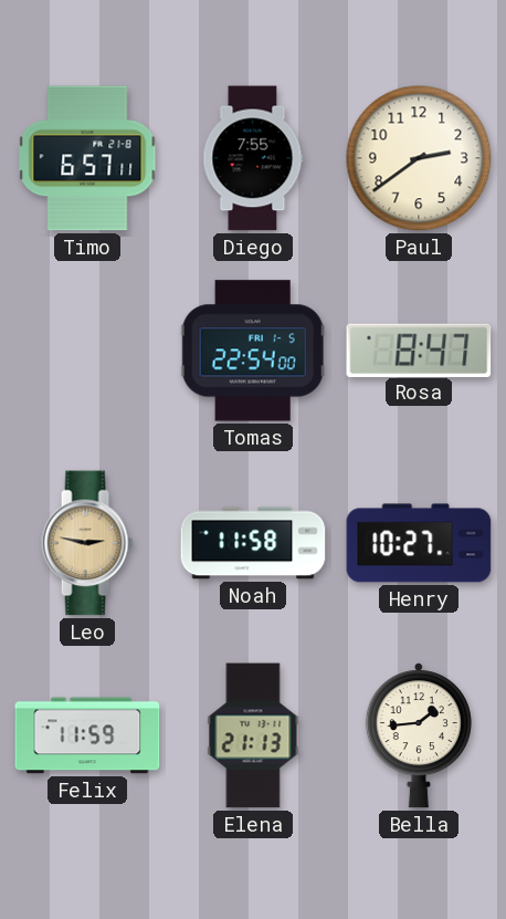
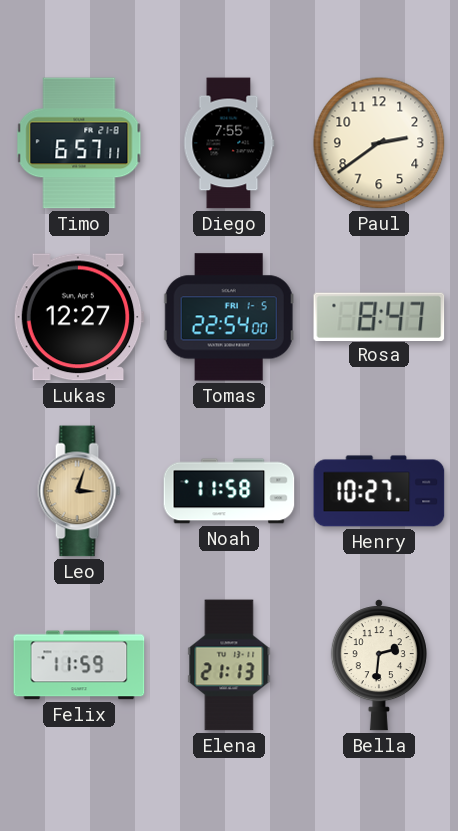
Lukas: none -> 12:27
Leo: 2:47 -> 3:03
Bella: 1:44 -> 2:31
